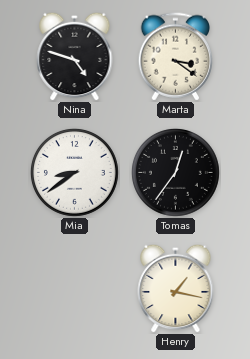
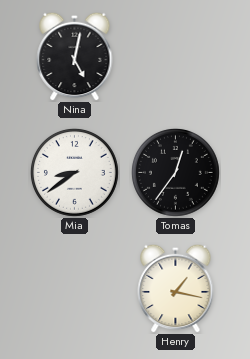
Nina: 4:48 -> 5:02
Marta: 3:21 -> none
